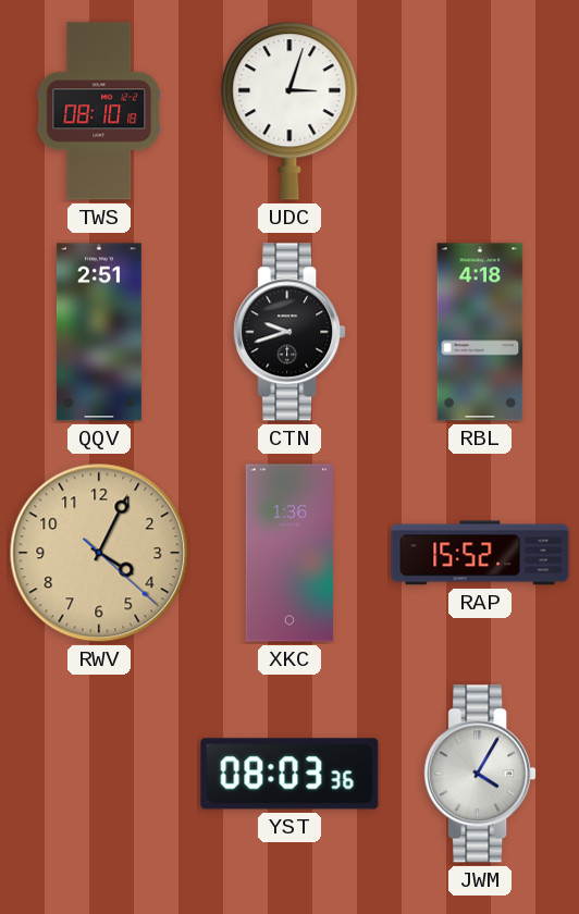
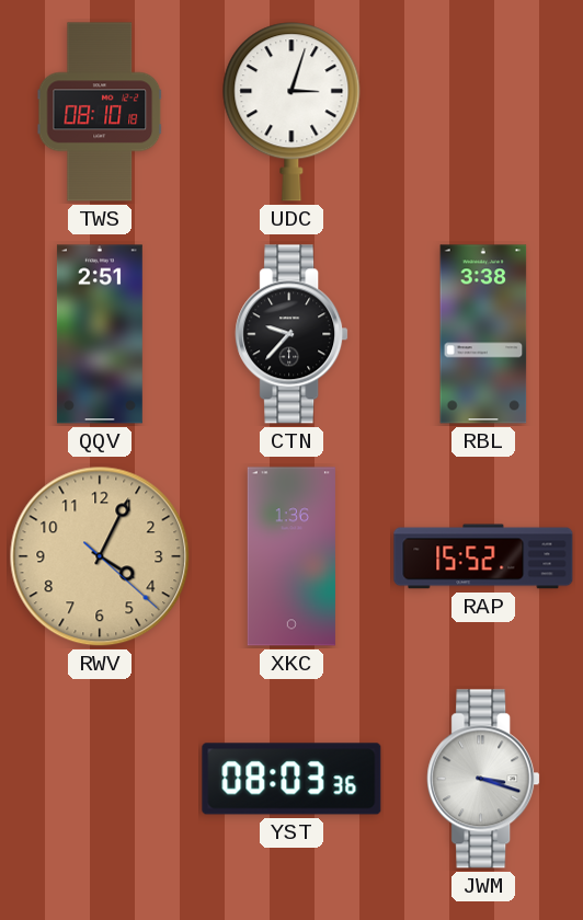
CTN: 9:42 -> 9:37
RBL: 4:18 -> 3:38
JWM: 4:05 -> 3:18
